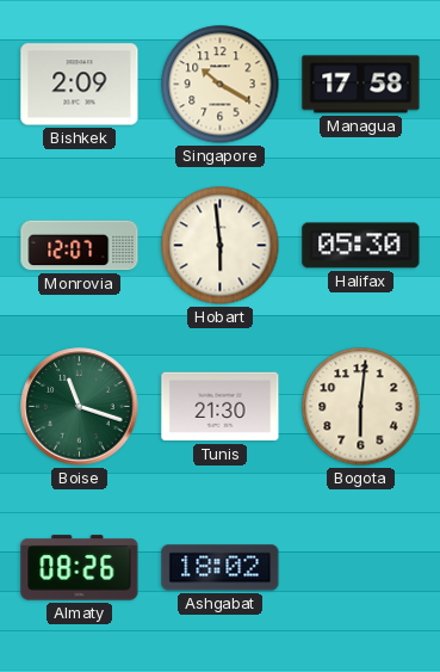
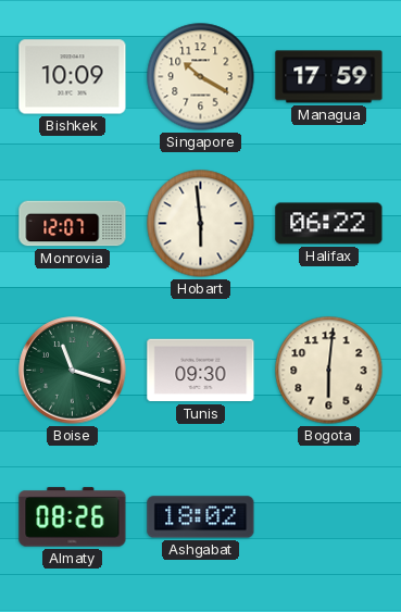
Bishkek: 2:09 -> 10:09
Managua: 17:58 -> 17:59
Halifax: 05:30 -> 06:22
Tunis: 21:30 -> 09:30
